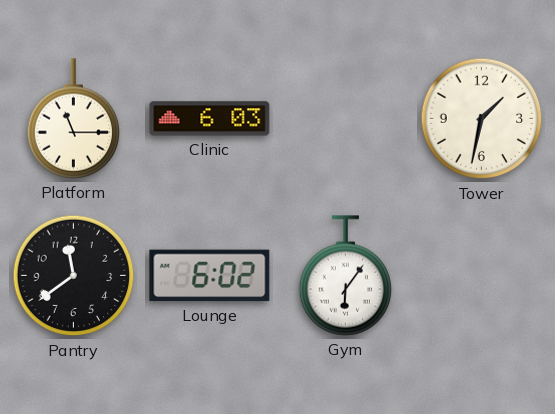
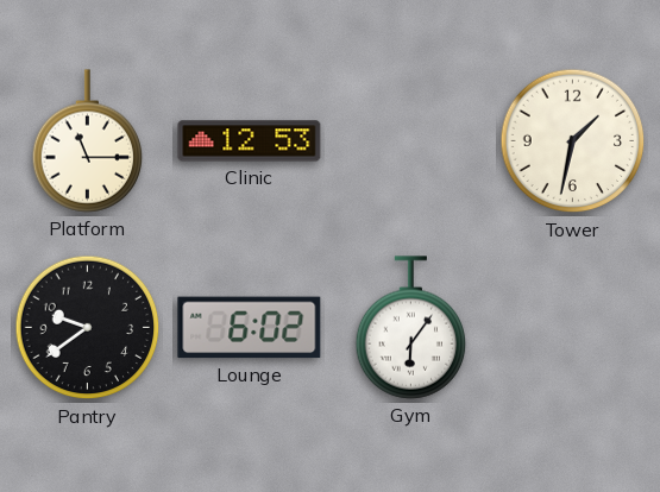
Clinic: 6:03 -> 12:53
Pantry: 11:39 -> 9:39
